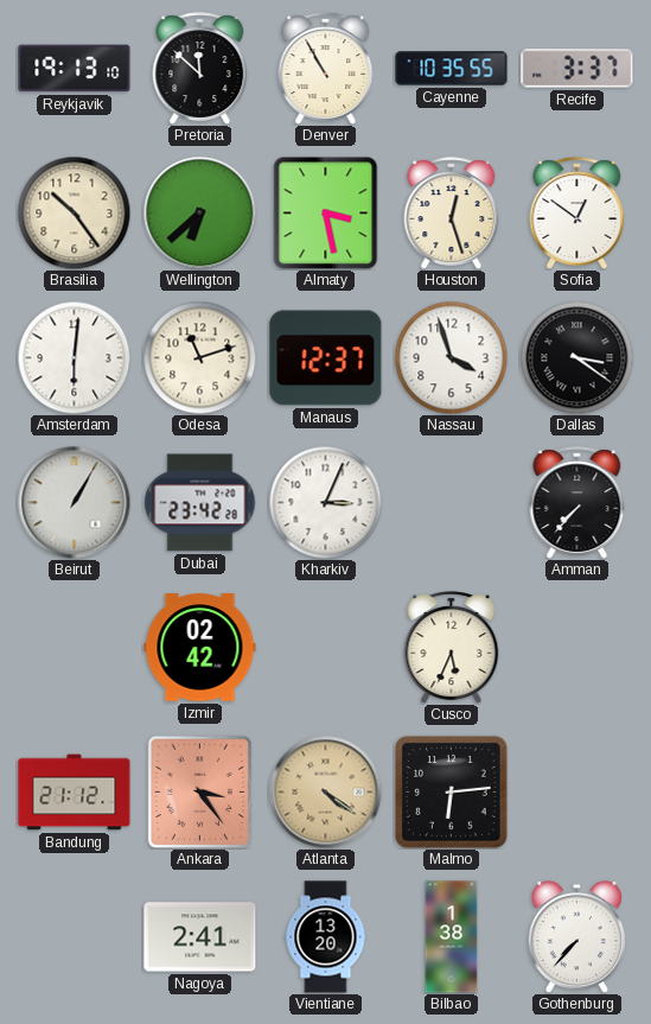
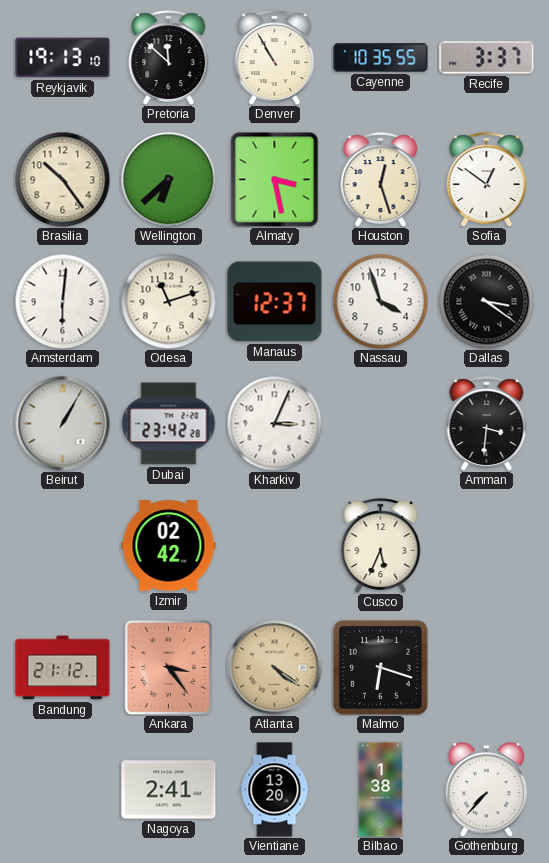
Amman: 7:37 -> 3:31
Malmo: 6:14 -> 6:18
